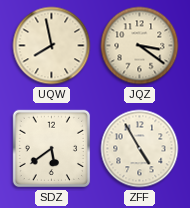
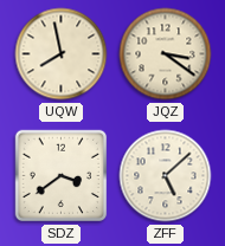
SDZ: 5:39 -> 3:39
ZFF: 4:55 -> 5:08
